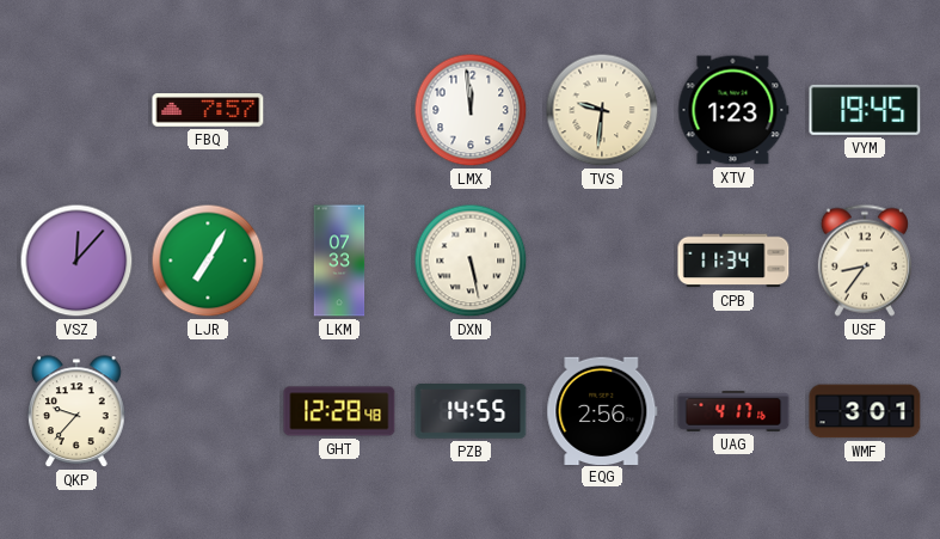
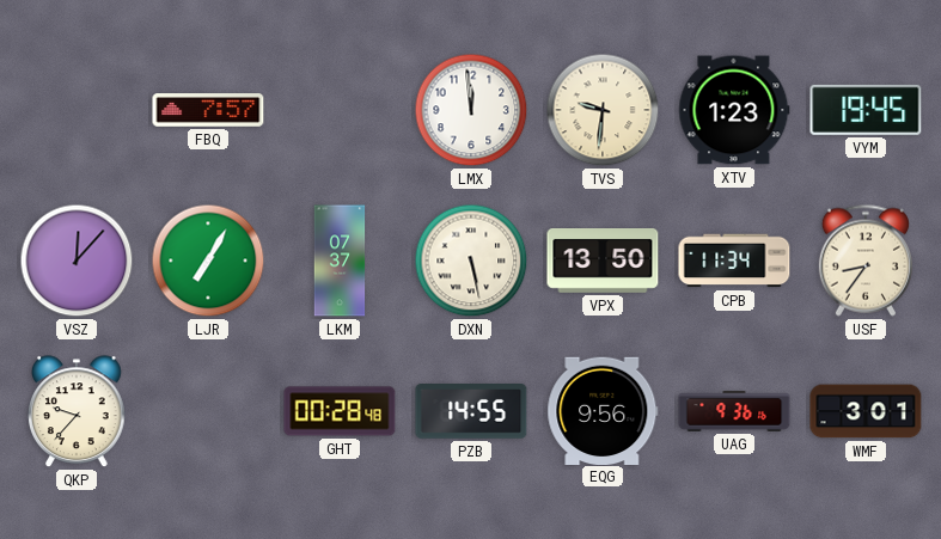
LKM: 07:33 -> 07:37
VPX: none -> 13:50
GHT: 12:28 -> 00:28
EQG: 2:56 -> 9:56
UAG: 4:17 -> 9:36
